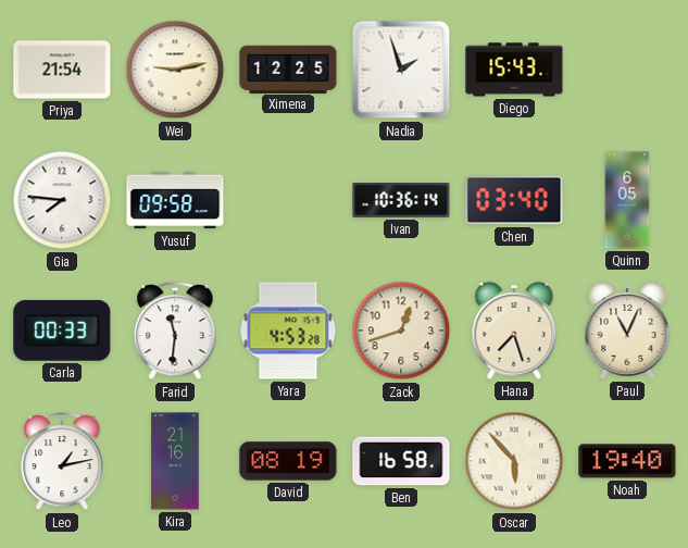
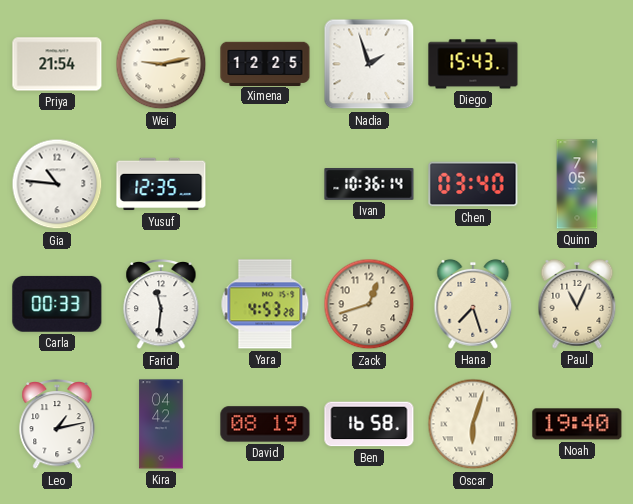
Gia: 7:46 -> 10:46
Yusuf: 09:58 -> 12:35
Quinn: 6:05 -> 7:05
Kira: 21:16 -> 04:42
Oscar: 5:53 -> 6:03
